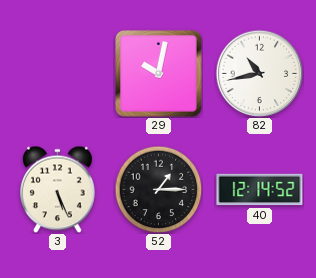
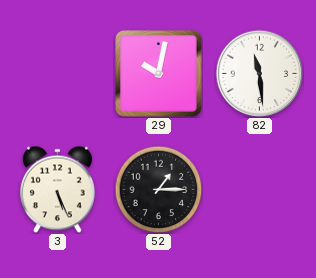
82: 10:43 -> 11:29
40: 12:14 -> none
